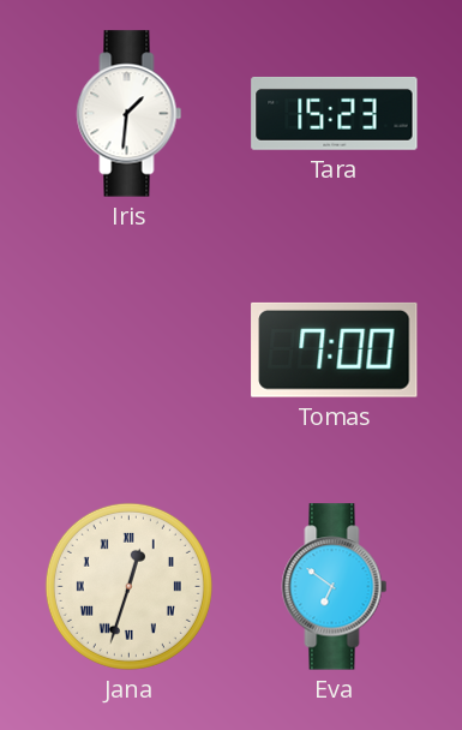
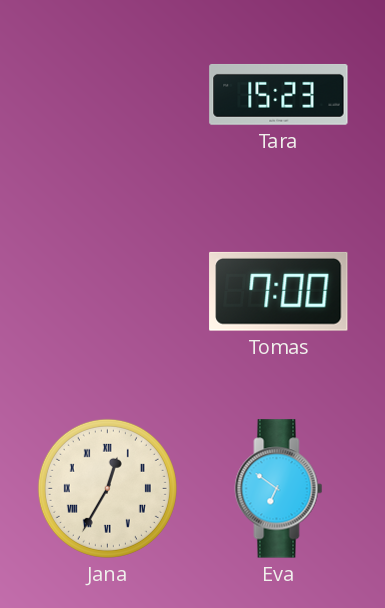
Iris: 1:31 -> none
Jana: 12:33 -> 12:35
